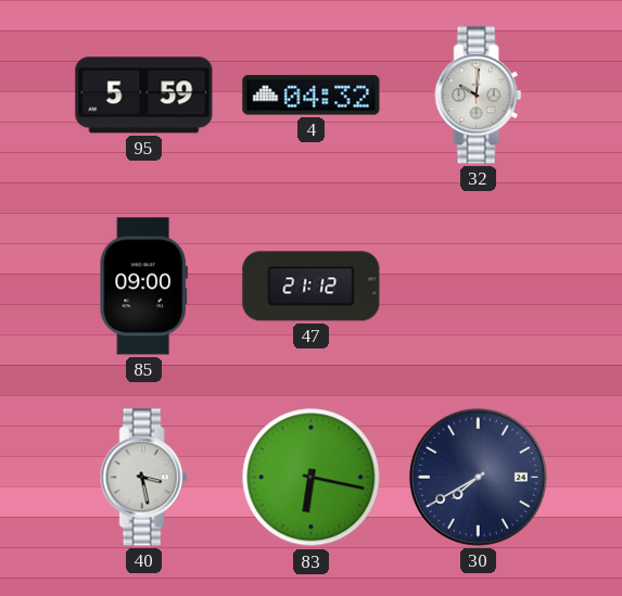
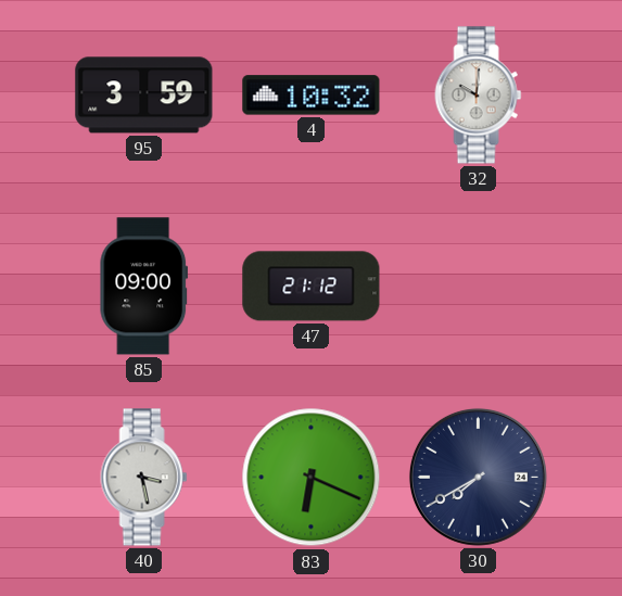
95: 5:59 -> 3:59
4: 04:32 -> 10:32
83: 6:17 -> 6:19
